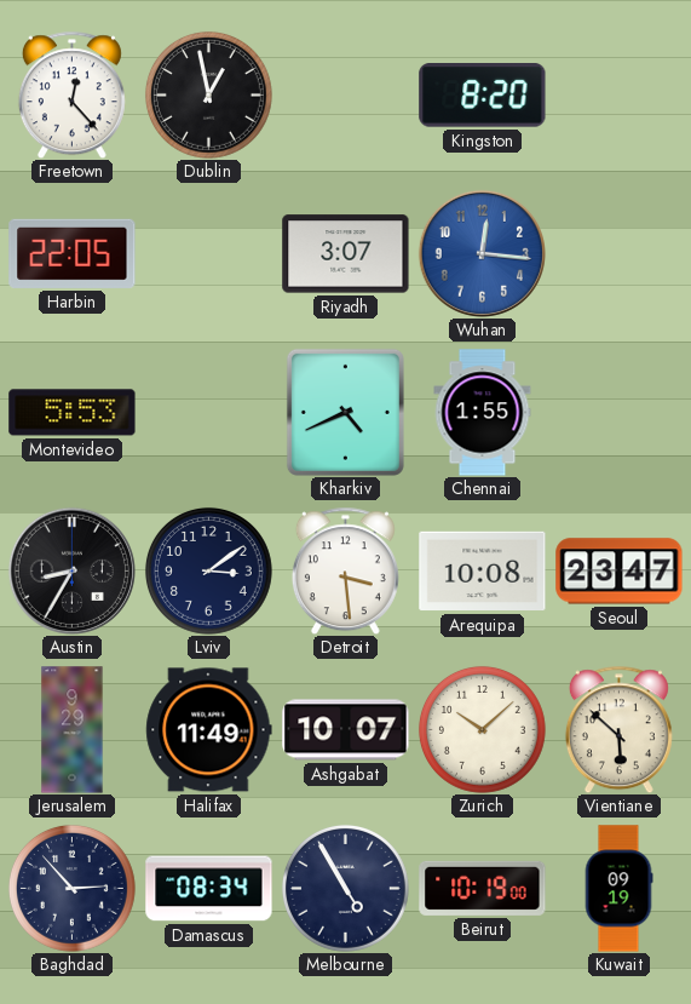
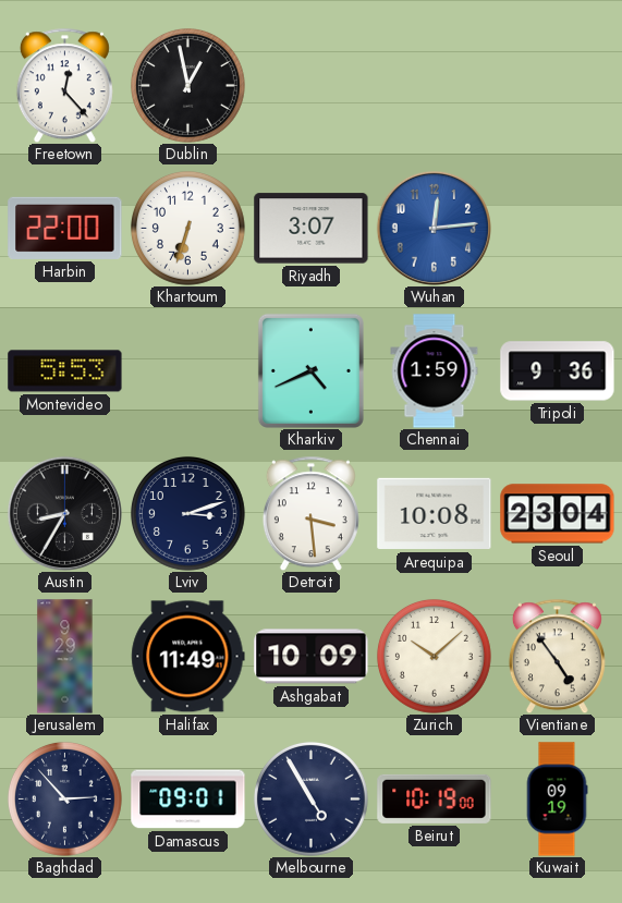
Kingston: 8:20 -> none
Harbin: 22:05 -> 22:00
Khartoum: none -> 6:33
Wuhan: 12:16 -> 12:14
Chennai: 1:55 -> 1:59
Tripoli: none -> 9:36
Lviv: 3:09 -> 3:12
Seoul: 23:47 -> 23:04
Ashgabat: 10:07 -> 10:09
Vientiane: 5:52 -> 4:54
Damascus: 08:34 -> 09:01
